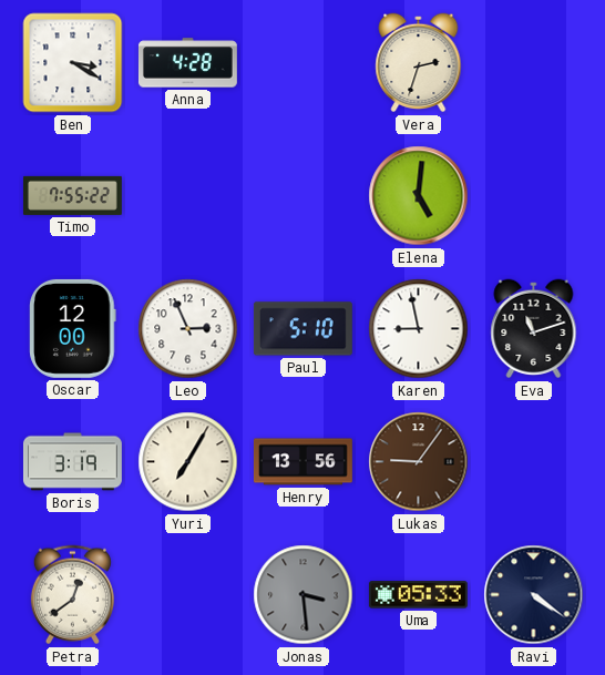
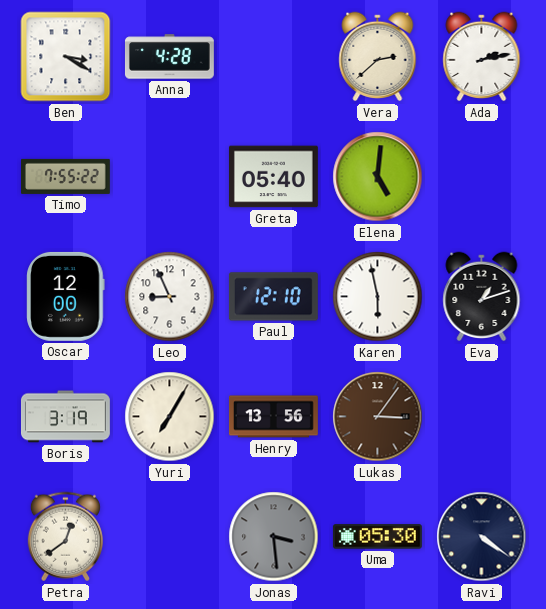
Vera: 2:33 -> 2:38
Ada: none -> 2:13
Greta: none -> 05:40
Leo: 2:56 -> 8:56
Paul: 5:10 -> 12:10
Karen: 8:58 -> 5:58
Eva: 11:12 -> 1:12
Lukas: 9:06 -> 3:06
Uma: 05:33 -> 05:30
